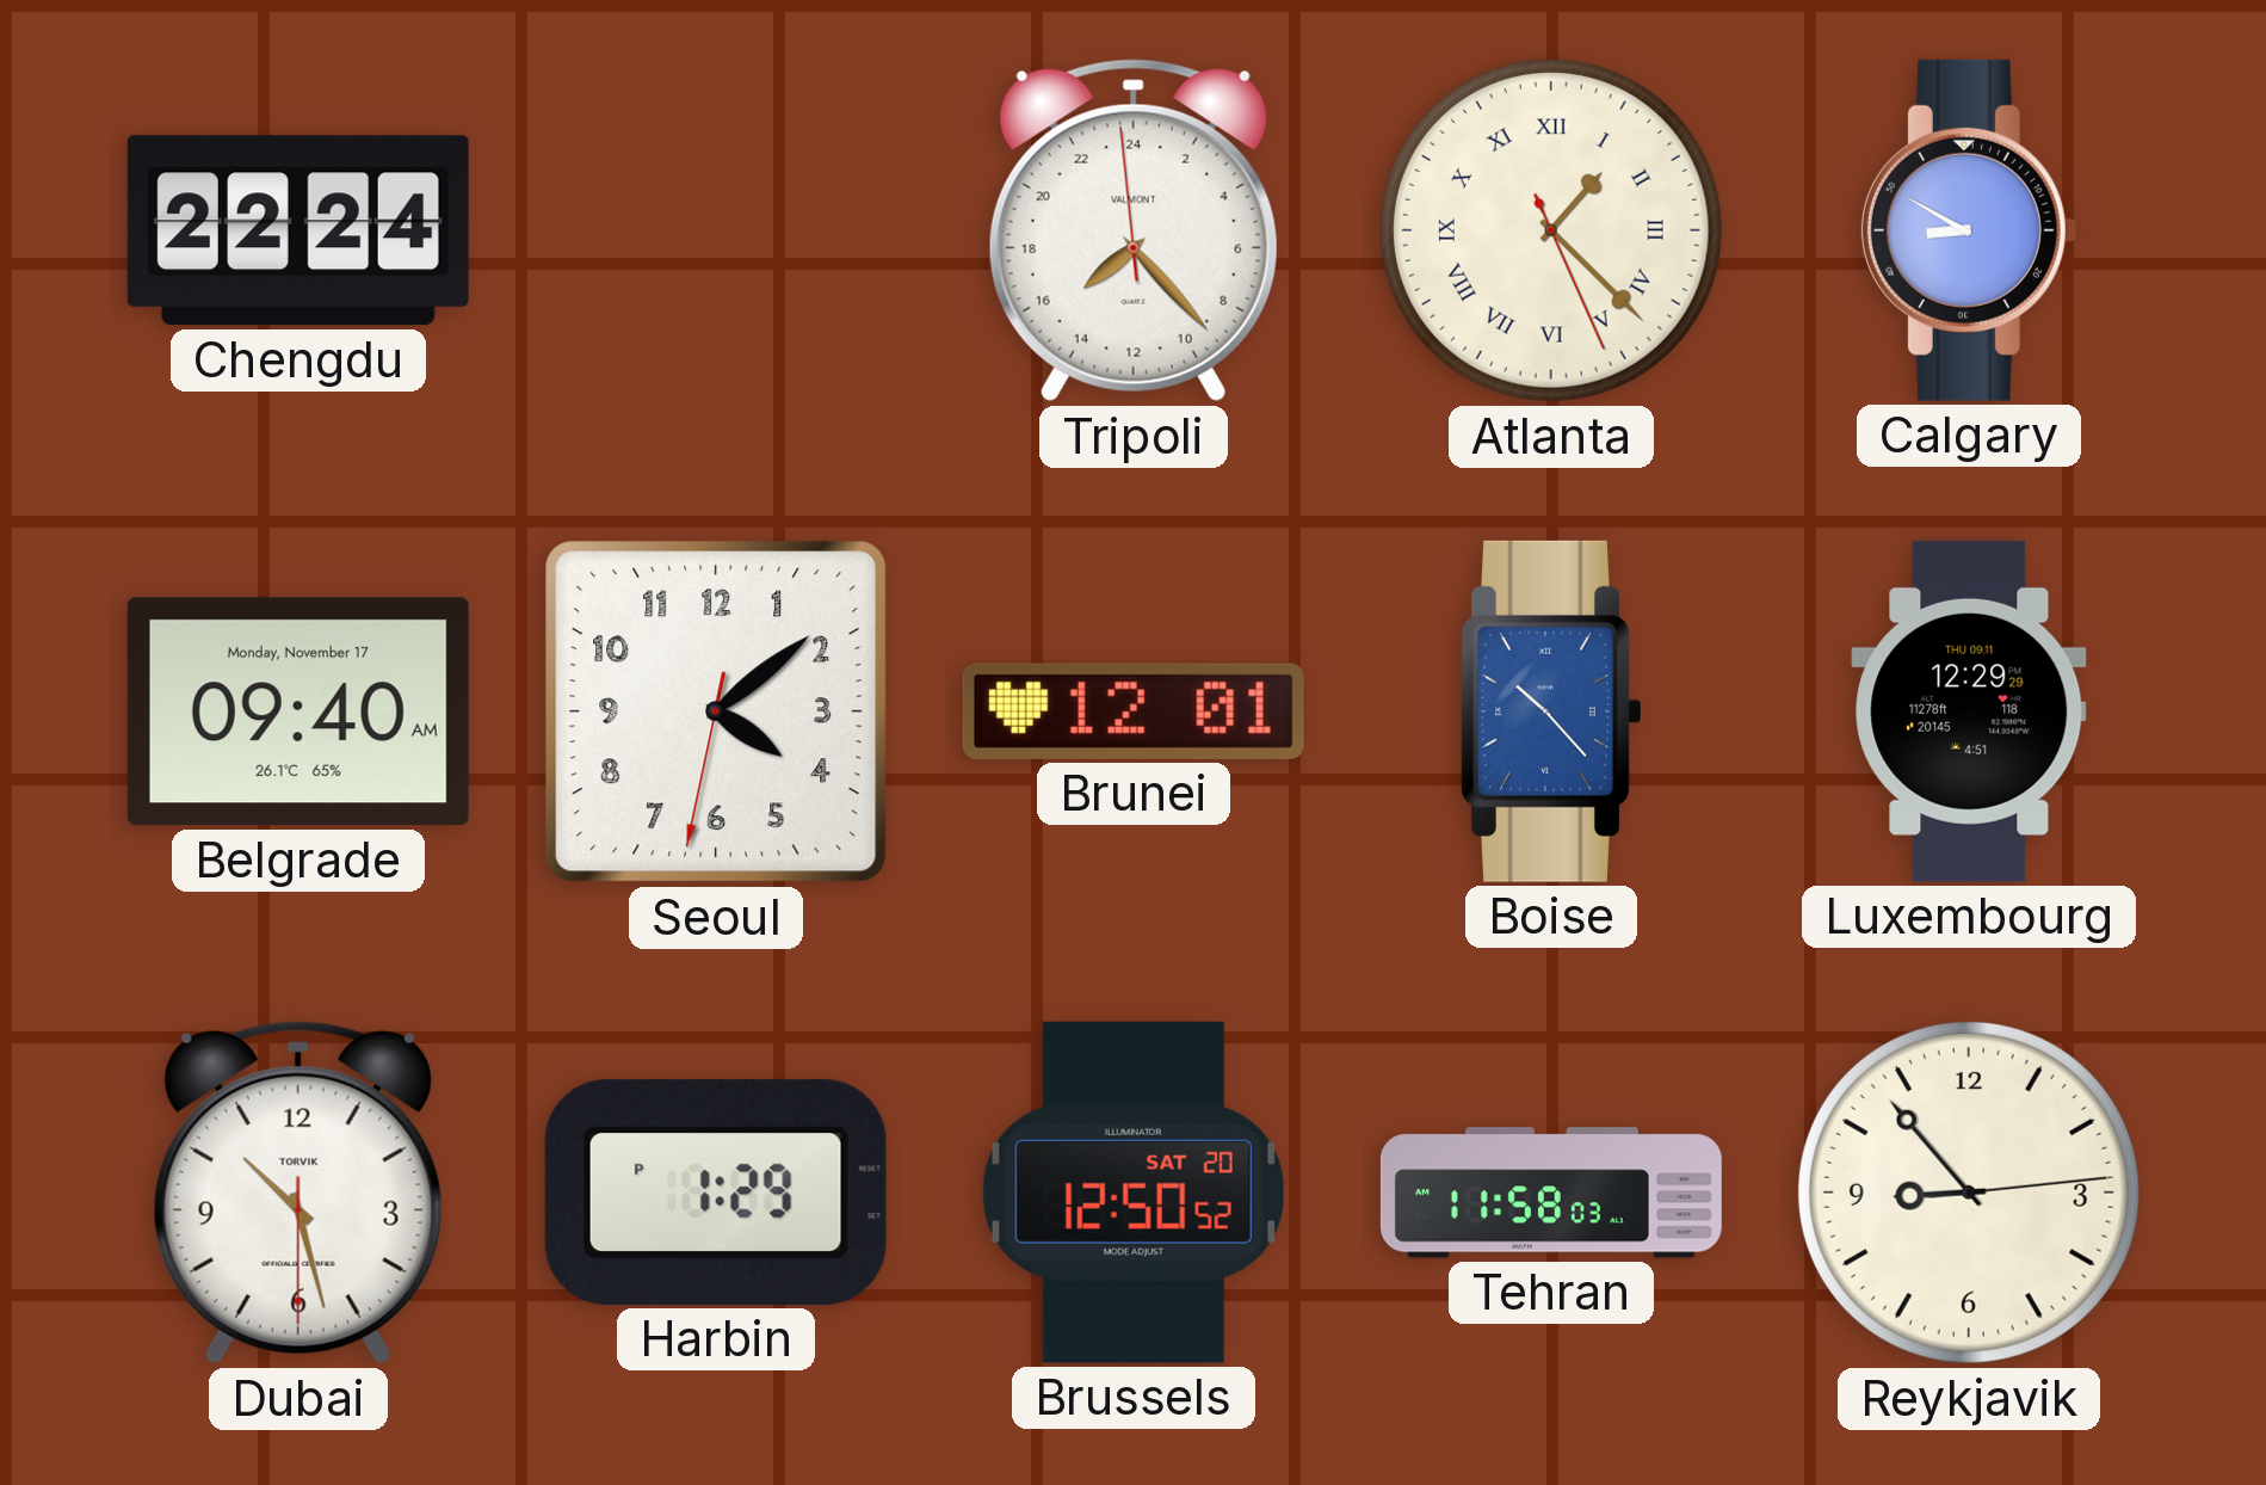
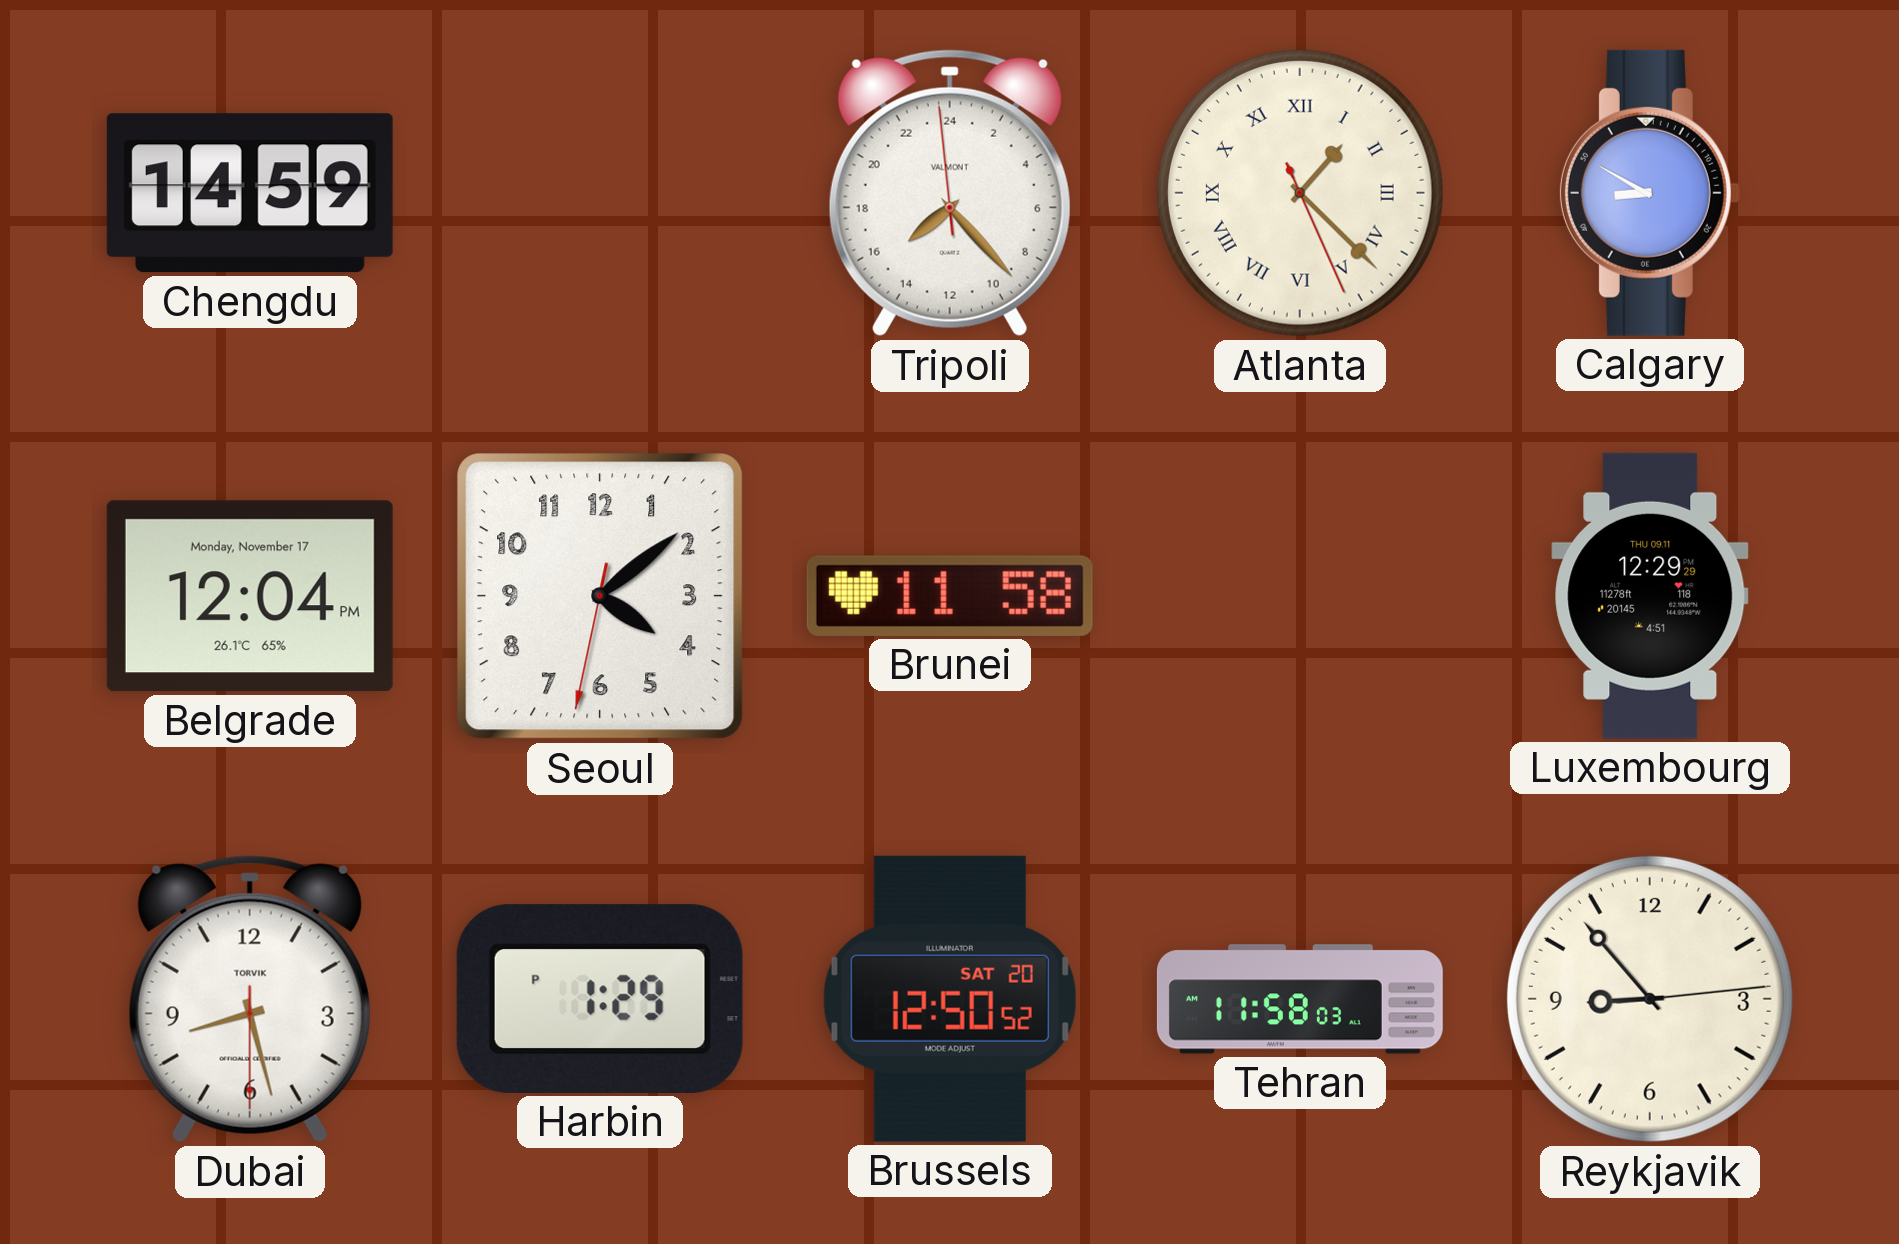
Chengdu: 22:24 -> 14:59
Belgrade: 09:40 -> 12:04
Brunei: 12:01 -> 11:58
Boise: 10:23 -> none
Dubai: 10:27 -> 8:27
